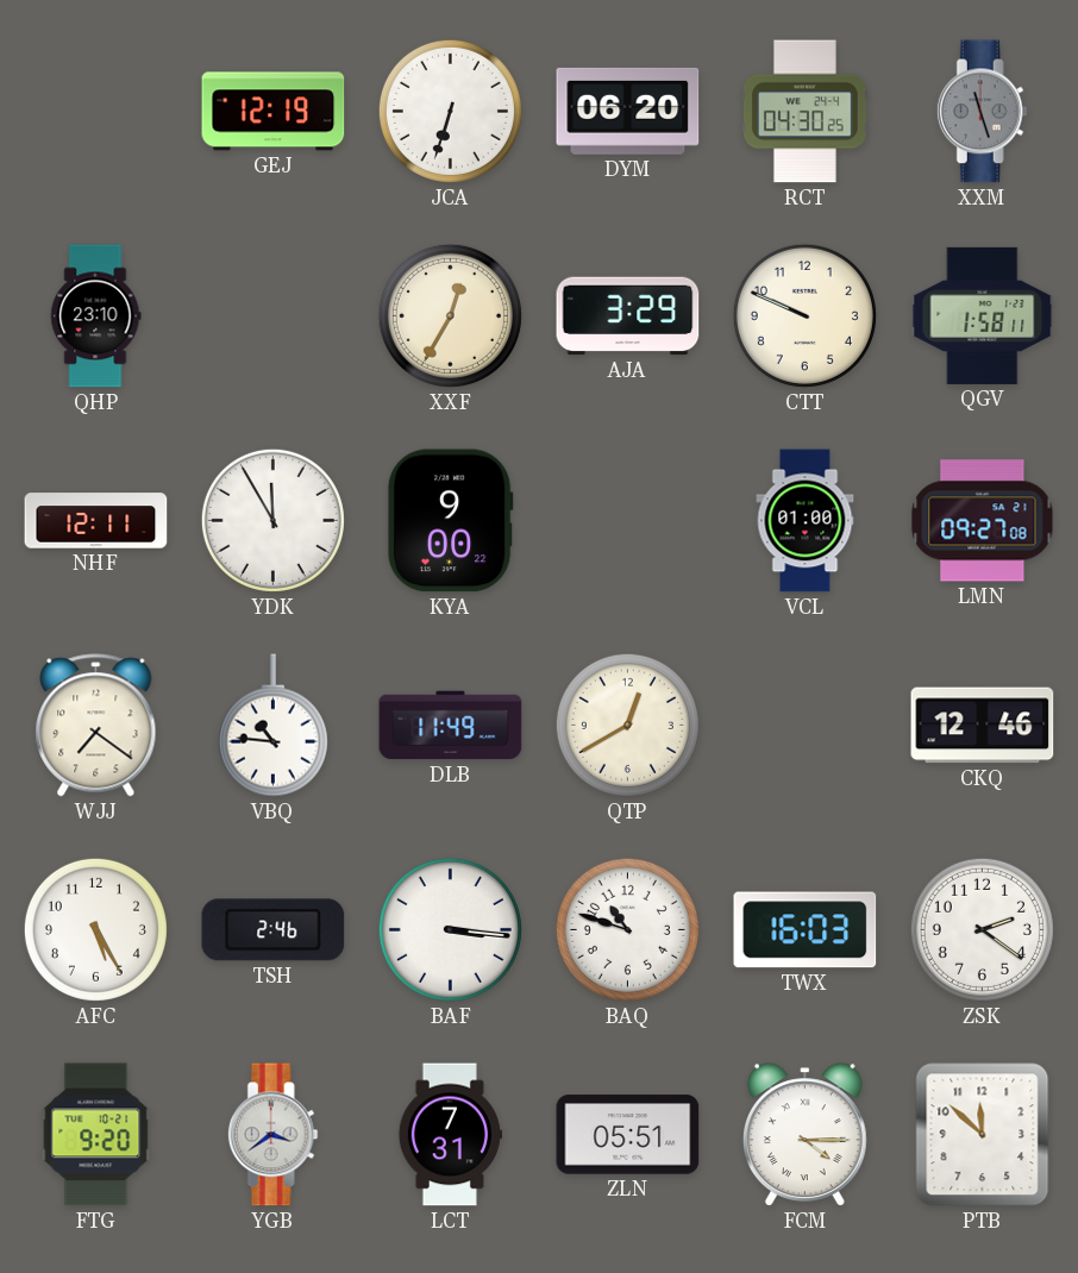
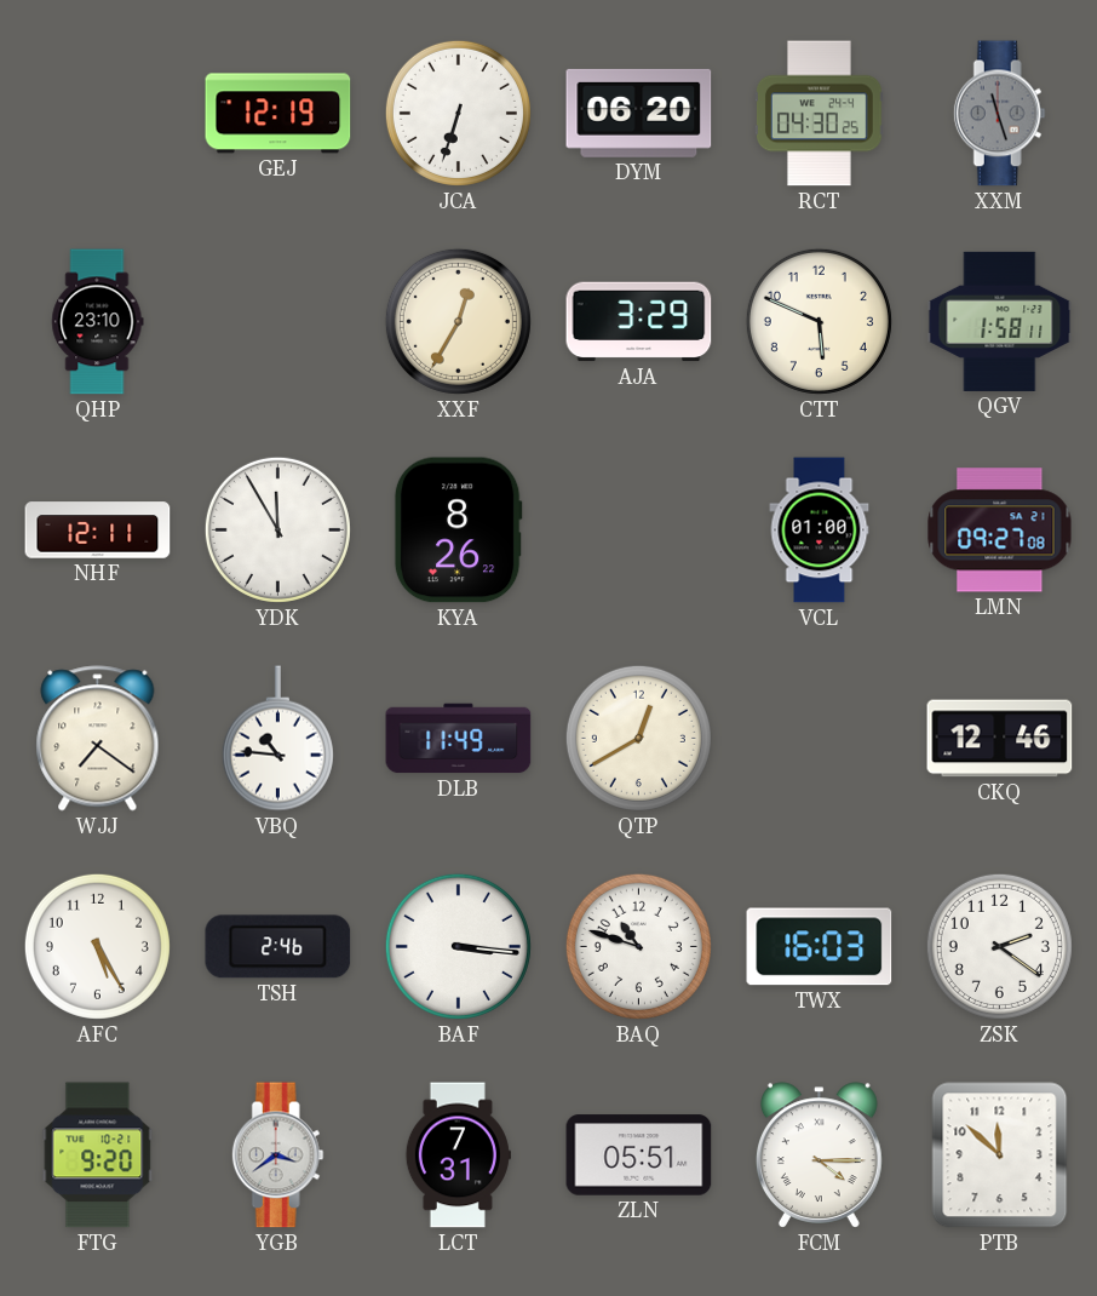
CTT: 9:49 -> 5:49
KYA: 9:00 -> 8:26
